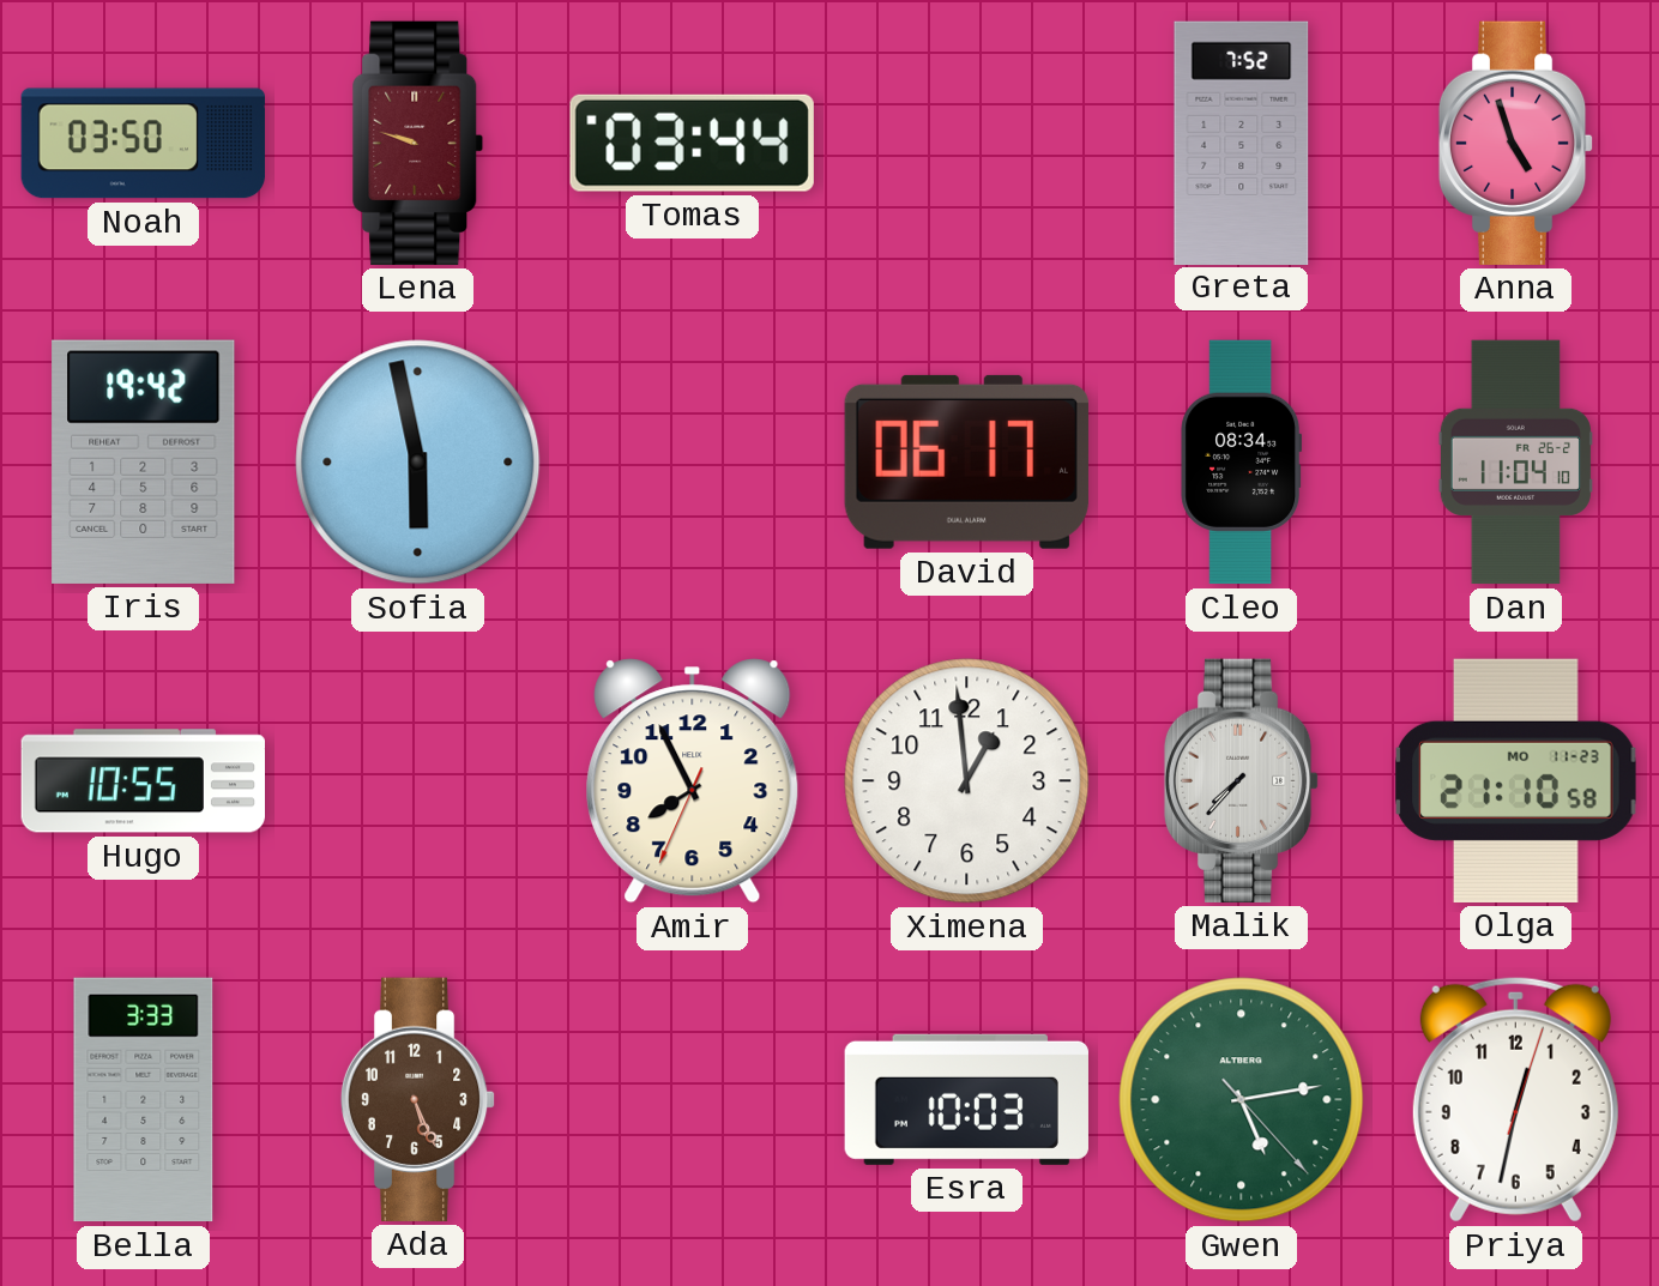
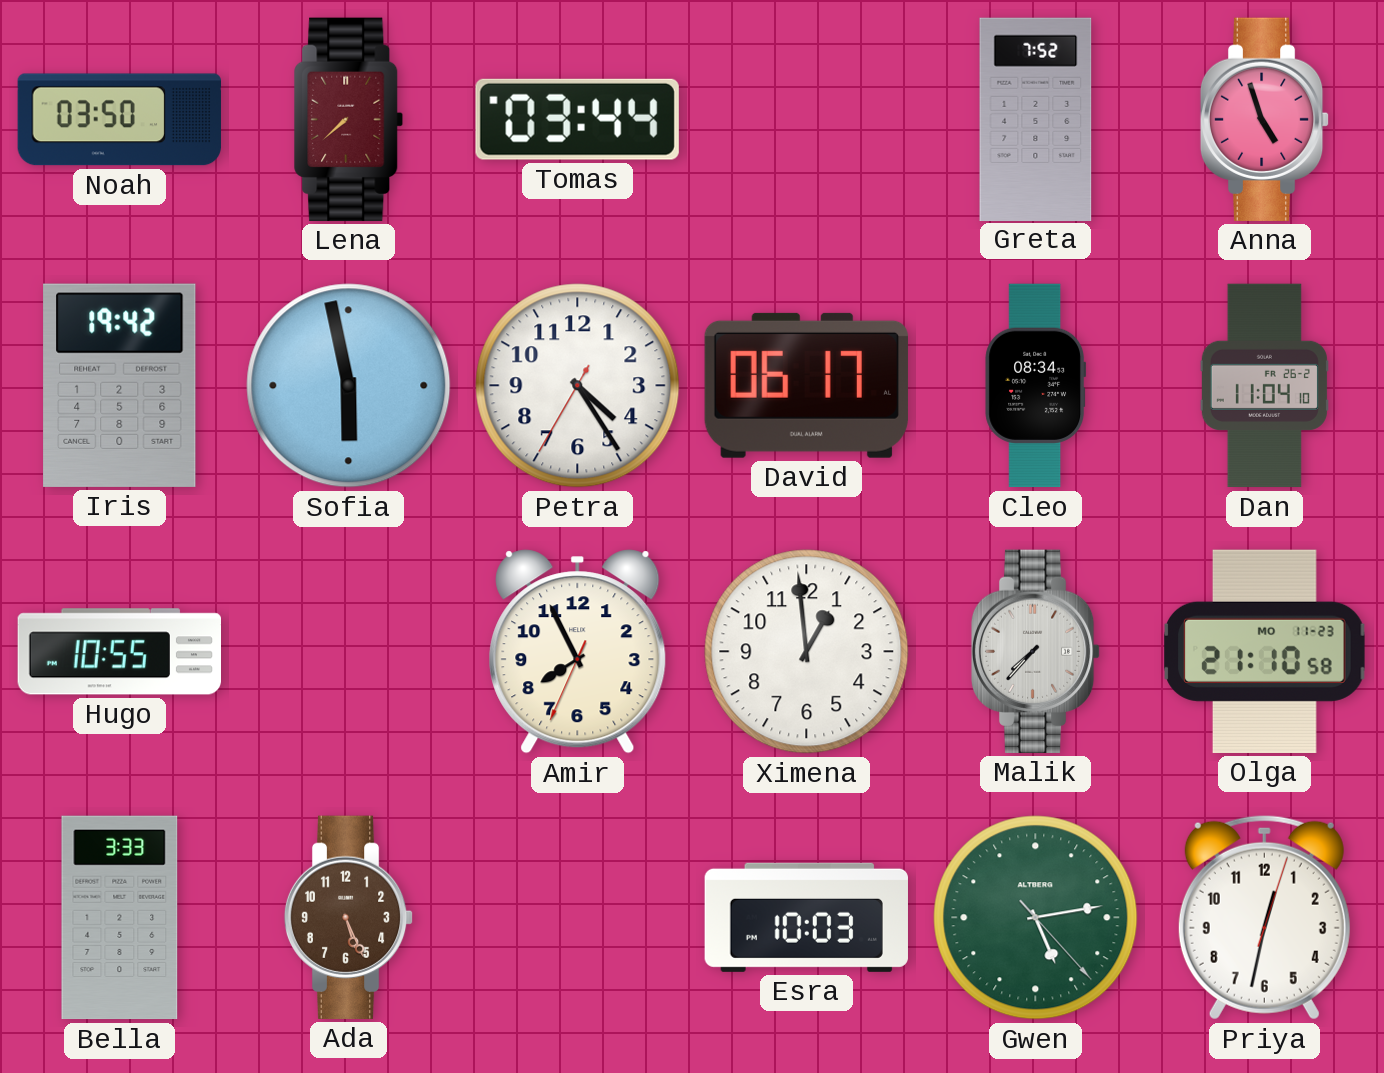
Lena: 9:48 -> 7:38
Petra: none -> 4:24
